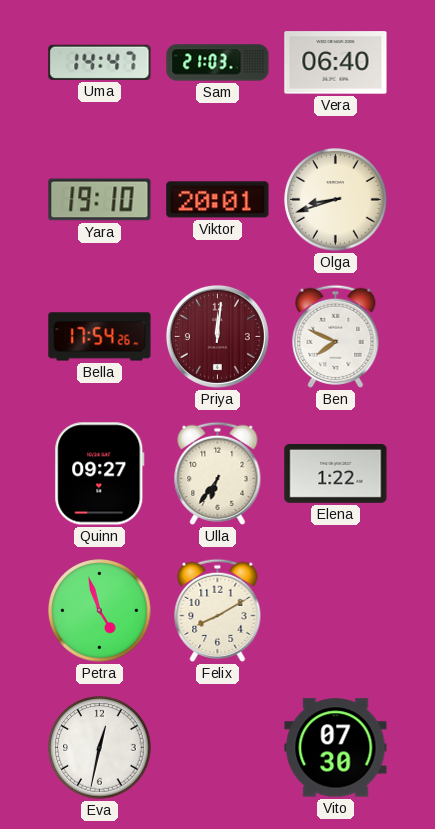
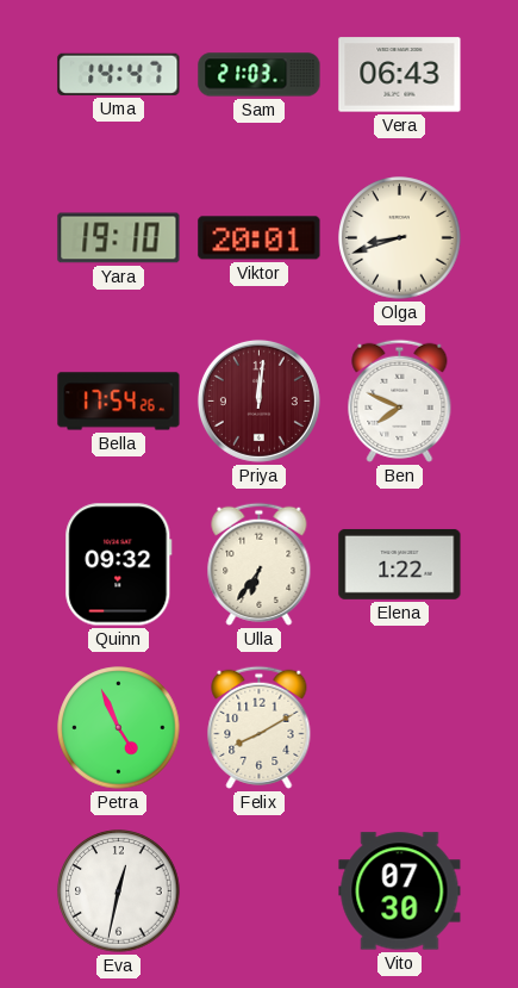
Vera: 06:40 -> 06:43
Quinn: 09:27 -> 09:32
Petra: 4:57 -> 4:56
